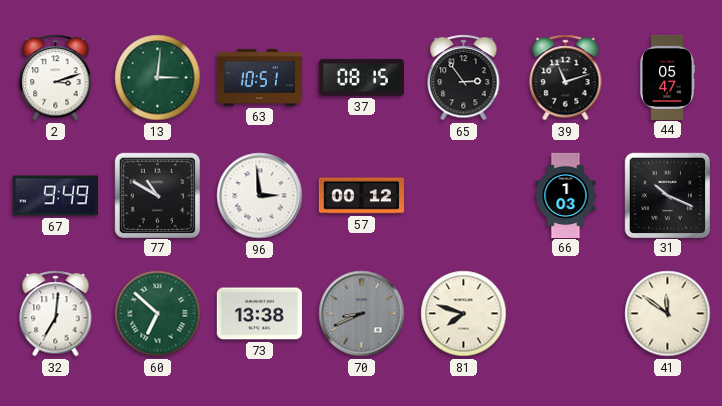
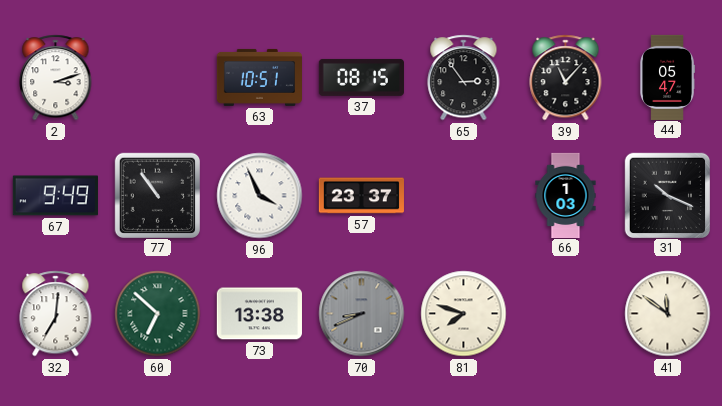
13: 3:01 -> none
39: 11:12 -> 11:07
77: 10:50 -> 10:54
96: 2:59 -> 3:56
57: 00:12 -> 23:37
